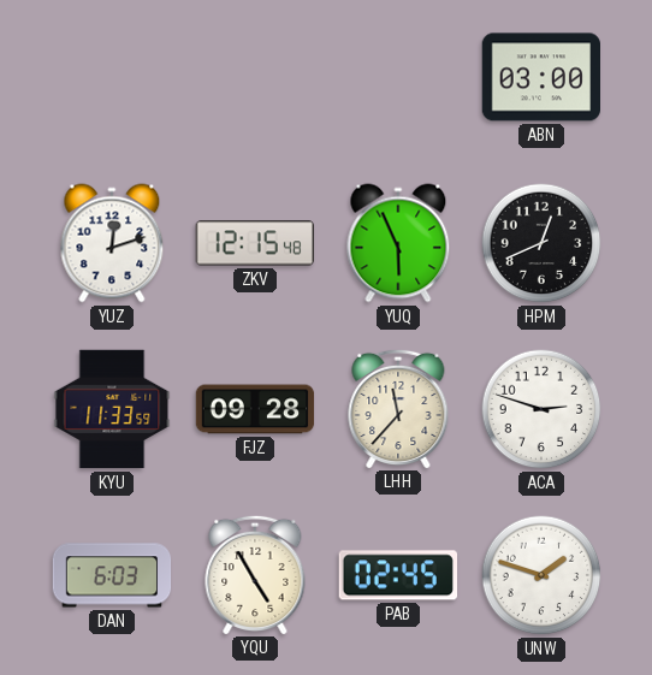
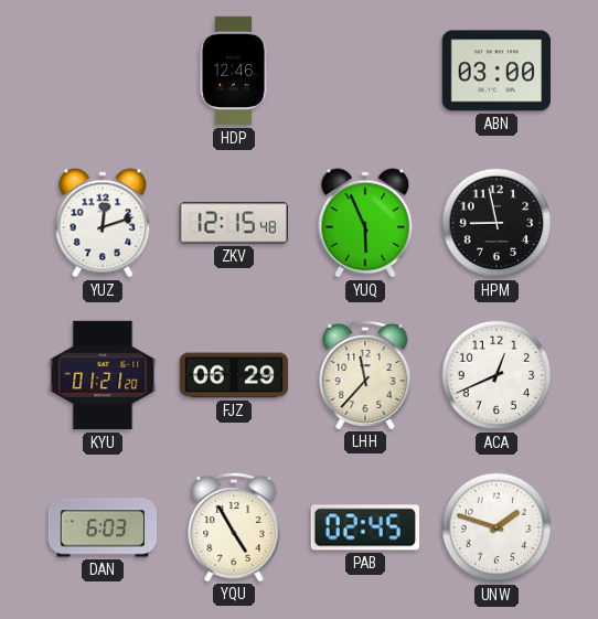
HDP: none -> 12:46
HPM: 12:41 -> 8:58
KYU: 11:33 -> 01:21
FJZ: 09:28 -> 06:29
ACA: 2:48 -> 12:41
